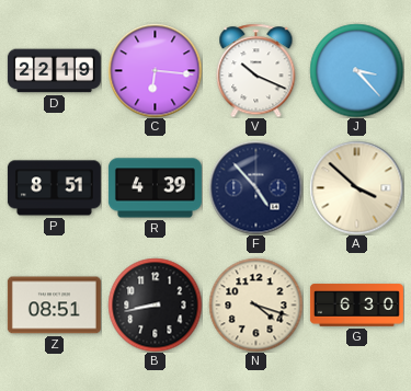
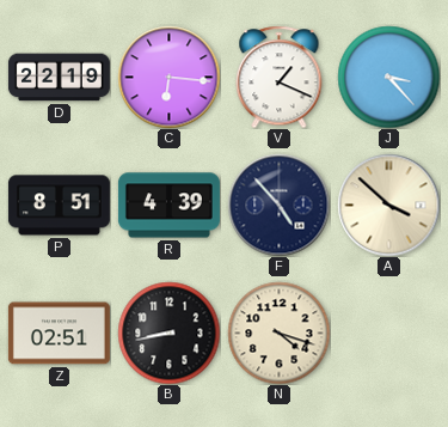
V: 10:19 -> 1:19
Z: 08:51 -> 02:51
G: 6:30 -> none
